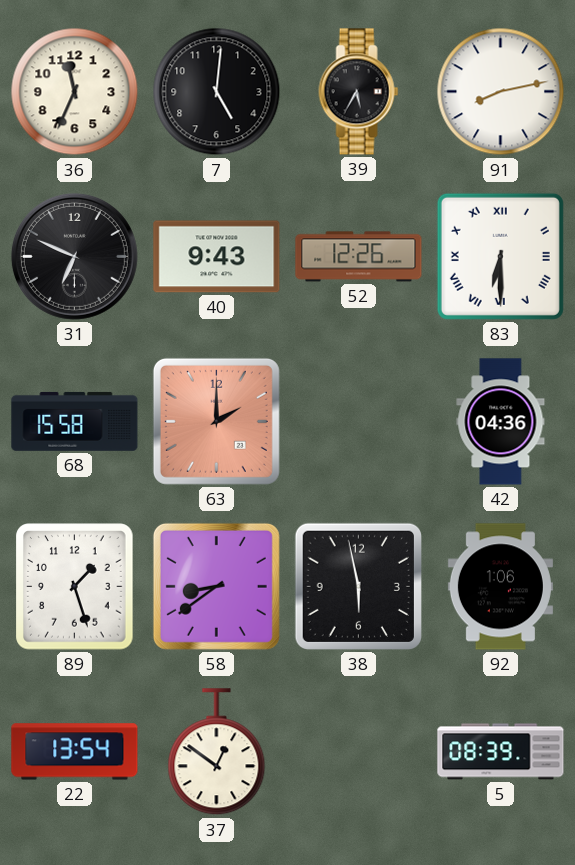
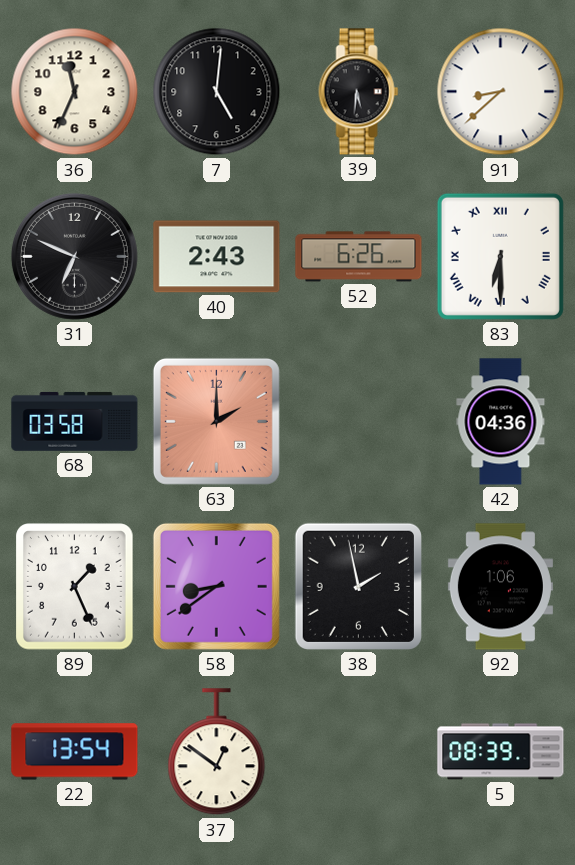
39: 5:35 -> 5:31
91: 8:13 -> 8:38
40: 9:43 -> 2:43
52: 12:26 -> 6:26
68: 15:58 -> 03:58
89: 1:27 -> 1:26
38: 5:58 -> 1:58
